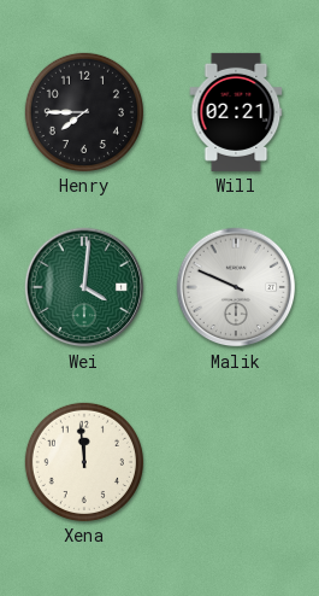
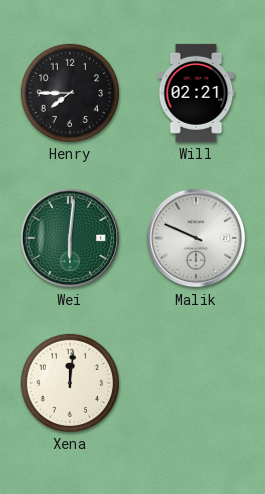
Wei: 4:01 -> 6:01
Xena: 11:59 -> 12:01
